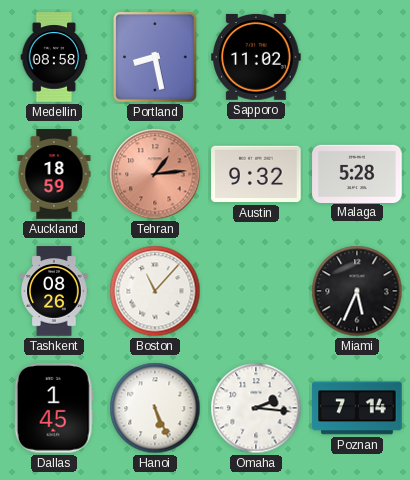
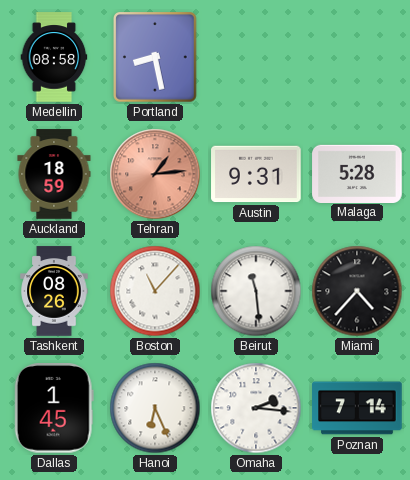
Sapporo: 11:02 -> none
Austin: 9:32 -> 9:31
Beirut: none -> 11:29
Miami: 5:34 -> 4:37
Hanoi: 5:26 -> 6:26
